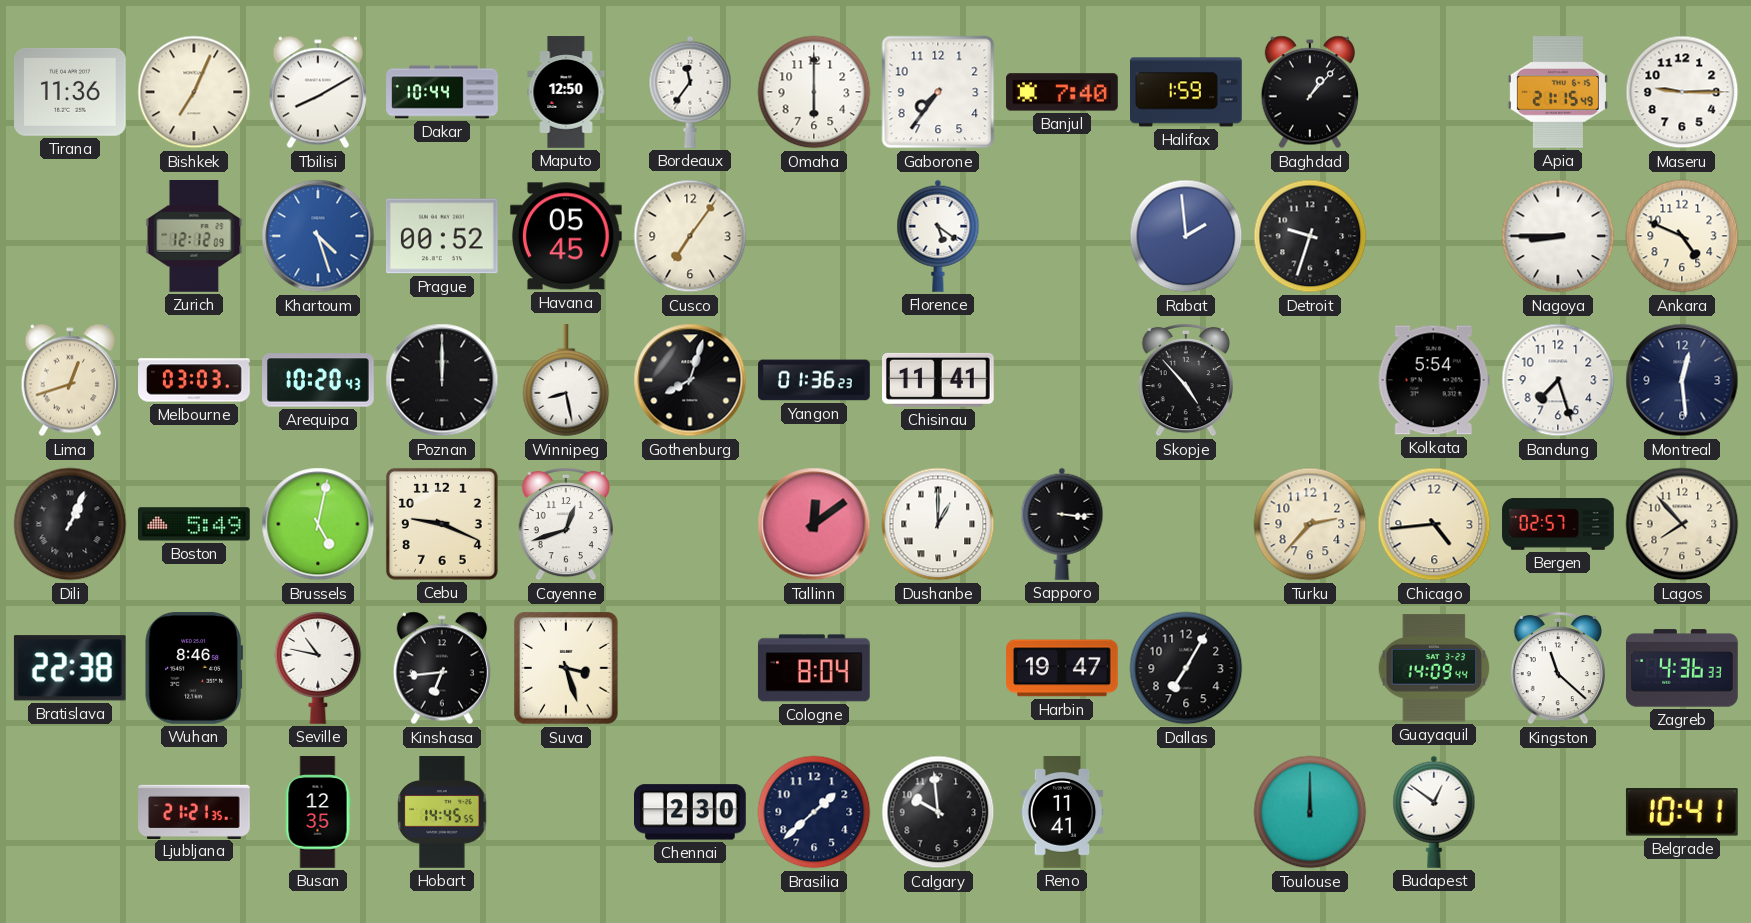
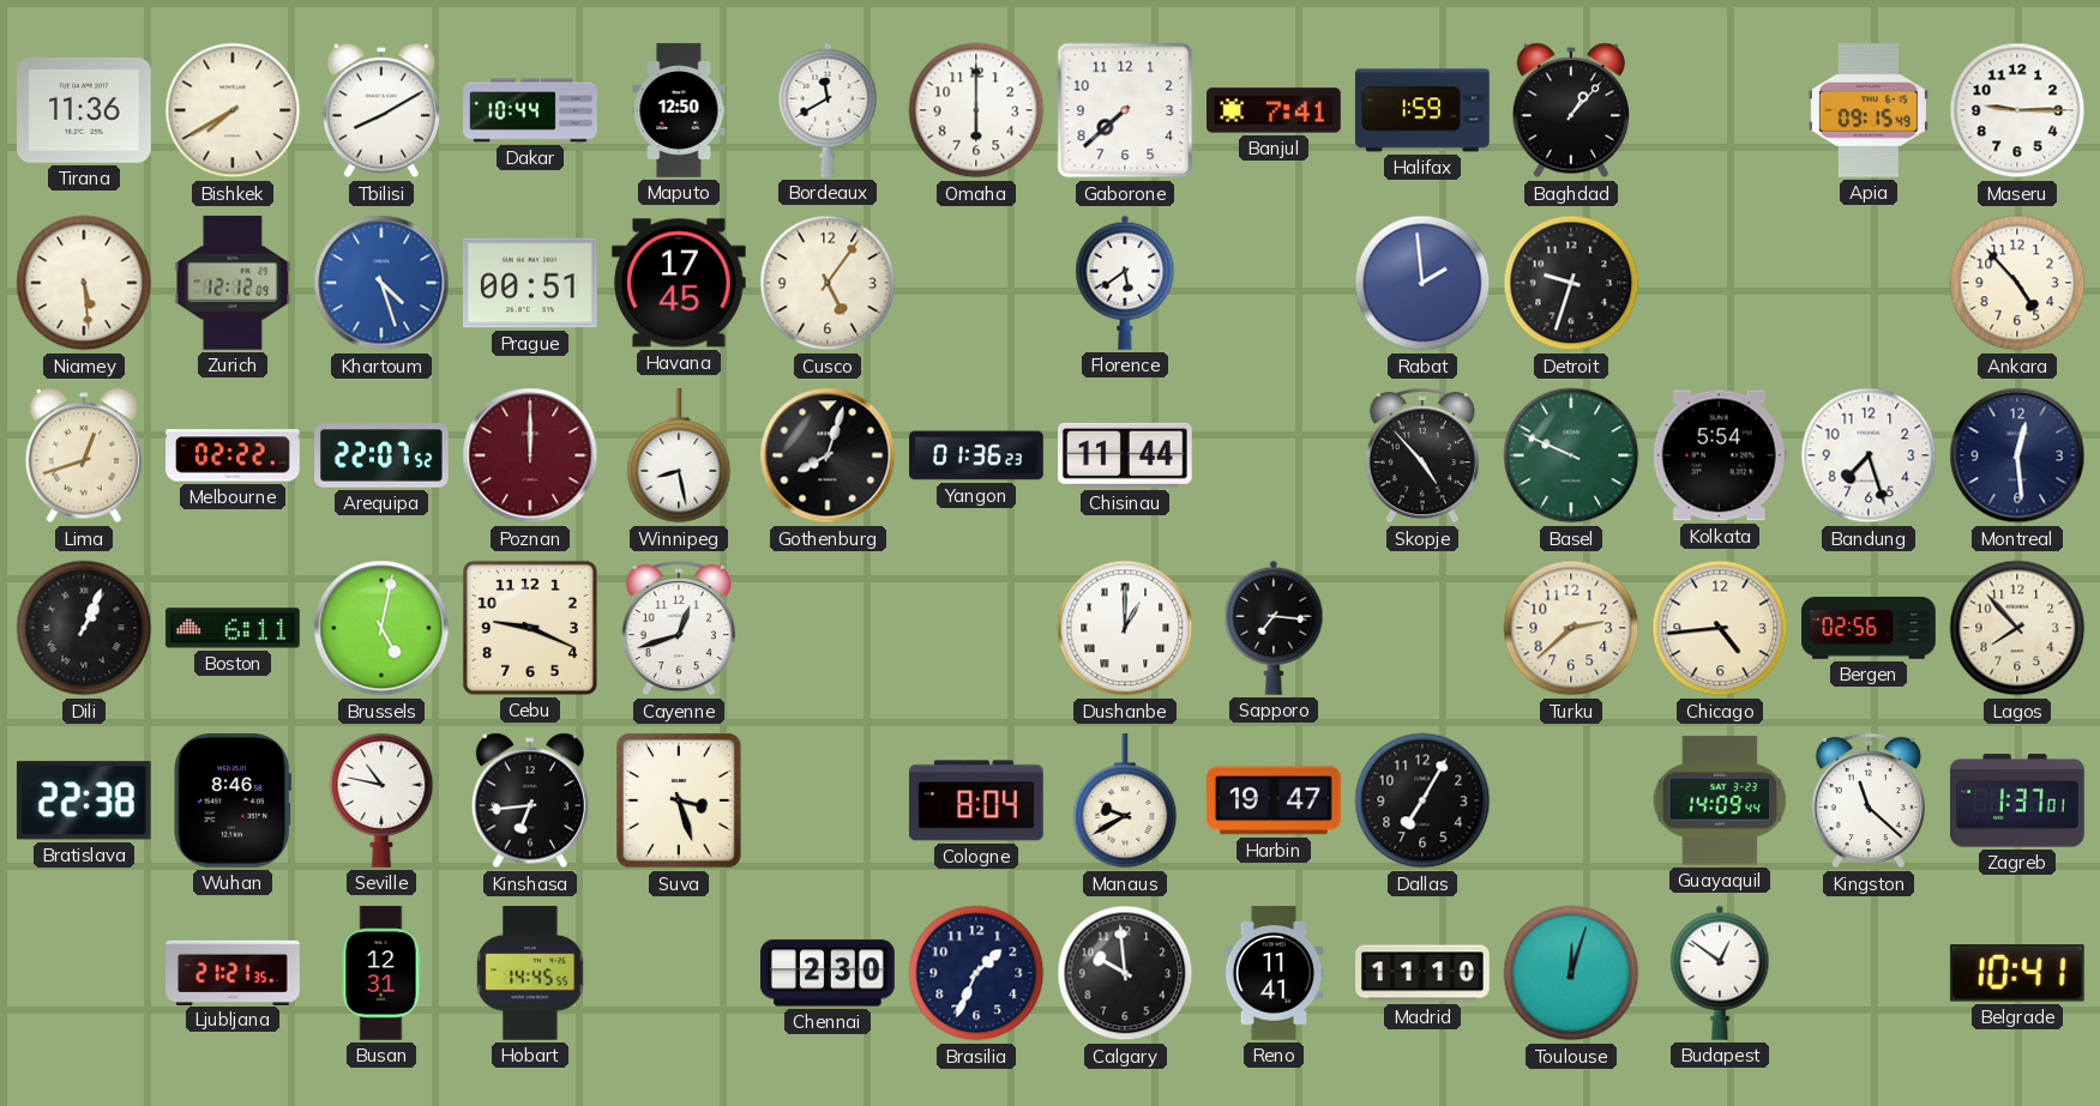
Bishkek: 7:04 -> 7:40
Bordeaux: 11:36 -> 11:40
Gaborone: 7:36 -> 7:38
Banjul: 7:40 -> 7:41
Apia: 21:15 -> 09:15
Niamey: none -> 5:29
Prague: 00:52 -> 00:51
Havana: 05:45 -> 17:45
Cusco: 7:06 -> 5:06
Florence: 5:21 -> 5:39
Nagoya: 8:45 -> none
Ankara: 4:49 -> 4:53
Melbourne: 03:03 -> 02:22
Arequipa: 10:20 -> 22:07
Poznan dial: black -> burgundy
Chisinau: 11:41 -> 11:44
Basel: none -> 9:49
Boston: 5:49 -> 6:11
Tallinn: 12:09 -> none
Sapporo: 3:16 -> 7:16
Turku: 2:37 -> 2:38
Bergen: 02:57 -> 02:56
Manaus: none -> 9:40
Zagreb: 4:36 -> 1:37
Busan: 12:35 -> 12:31
Brasilia: 1:38 -> 1:34
Madrid: none -> 11:10
Toulouse: 12:00 -> 12:03
